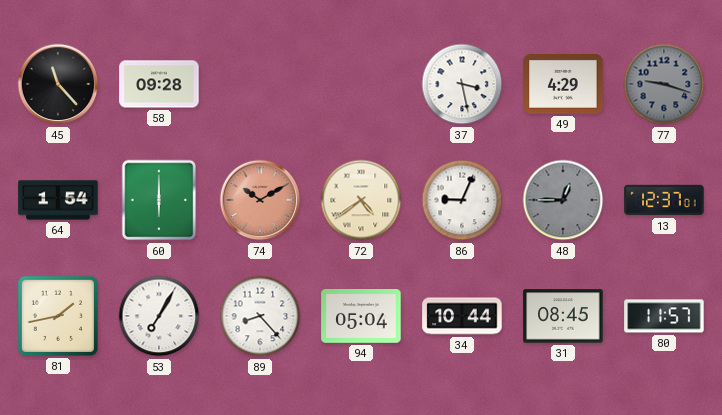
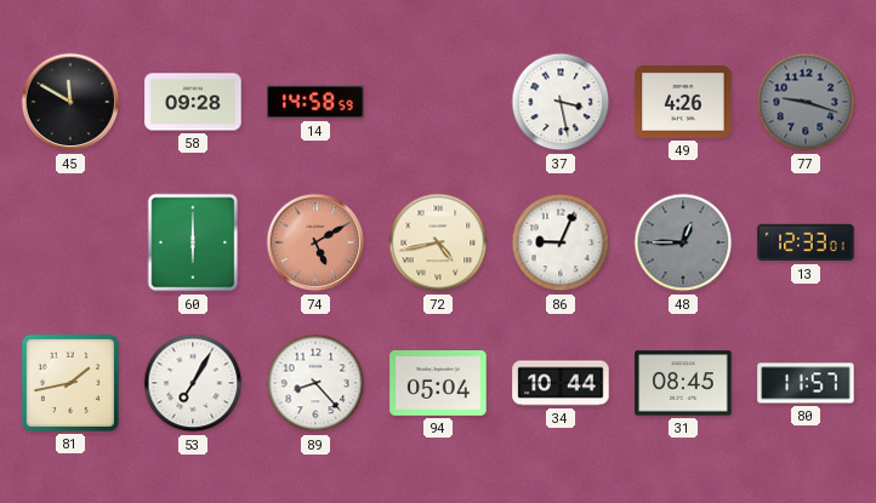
45: 11:23 -> 11:50
14: none -> 14:58
49: 4:29 -> 4:26
64: 1:54 -> none
74: 10:10 -> 5:10
72: 4:39 -> 4:43
13: 12:37 -> 12:33
